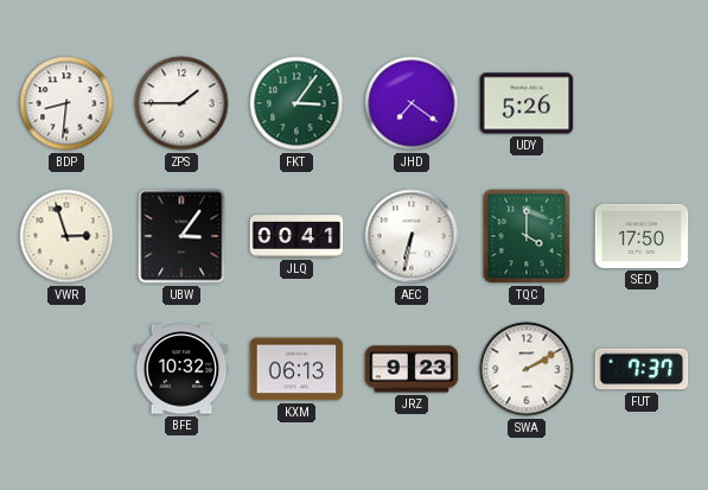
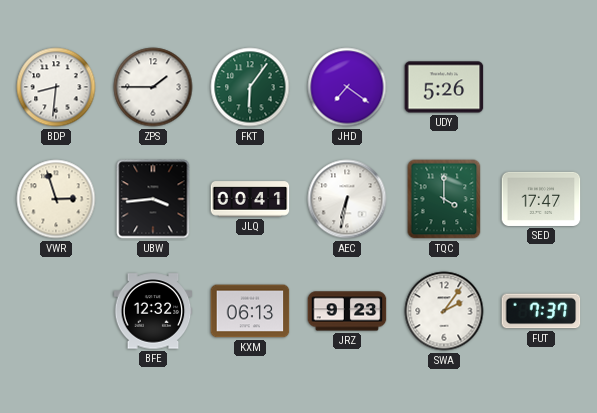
FKT: 3:06 -> 6:06
UBW: 3:06 -> 3:44
SED: 17:50 -> 17:47
BFE: 10:32 -> 12:32
SWA: 2:10 -> 2:06
